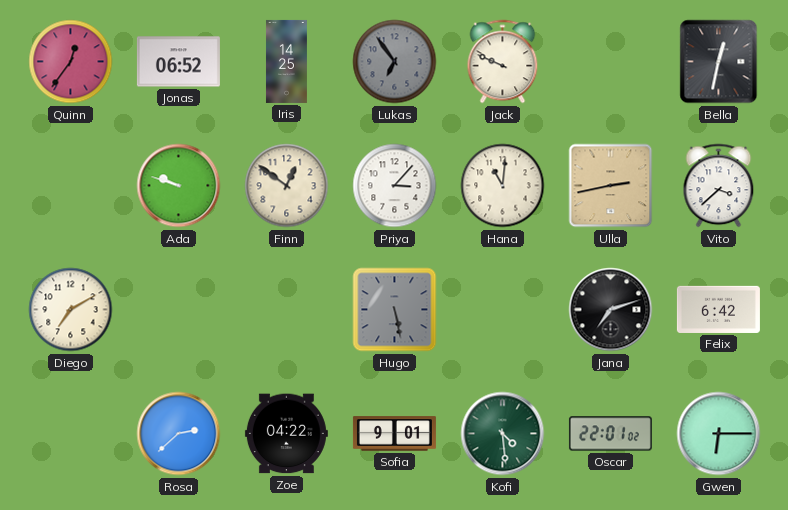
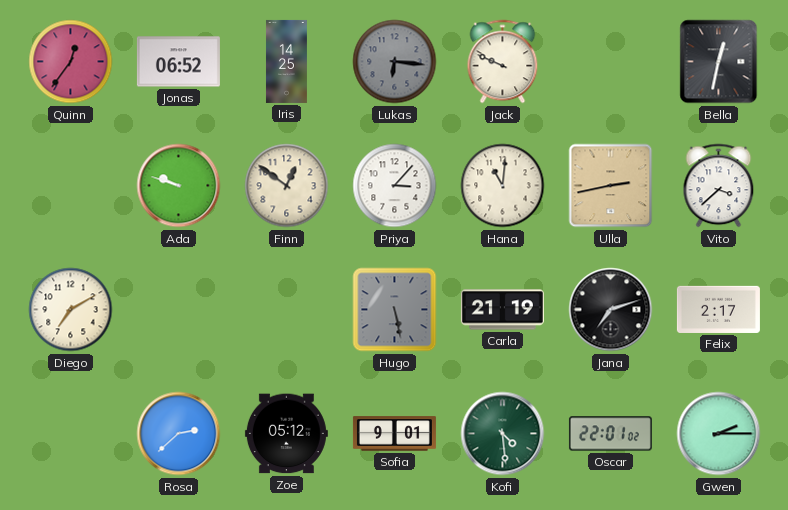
Lukas: 6:54 -> 6:16
Carla: none -> 21:19
Felix: 6:42 -> 2:17
Zoe: 04:22 -> 05:12
Gwen: 6:15 -> 2:15
